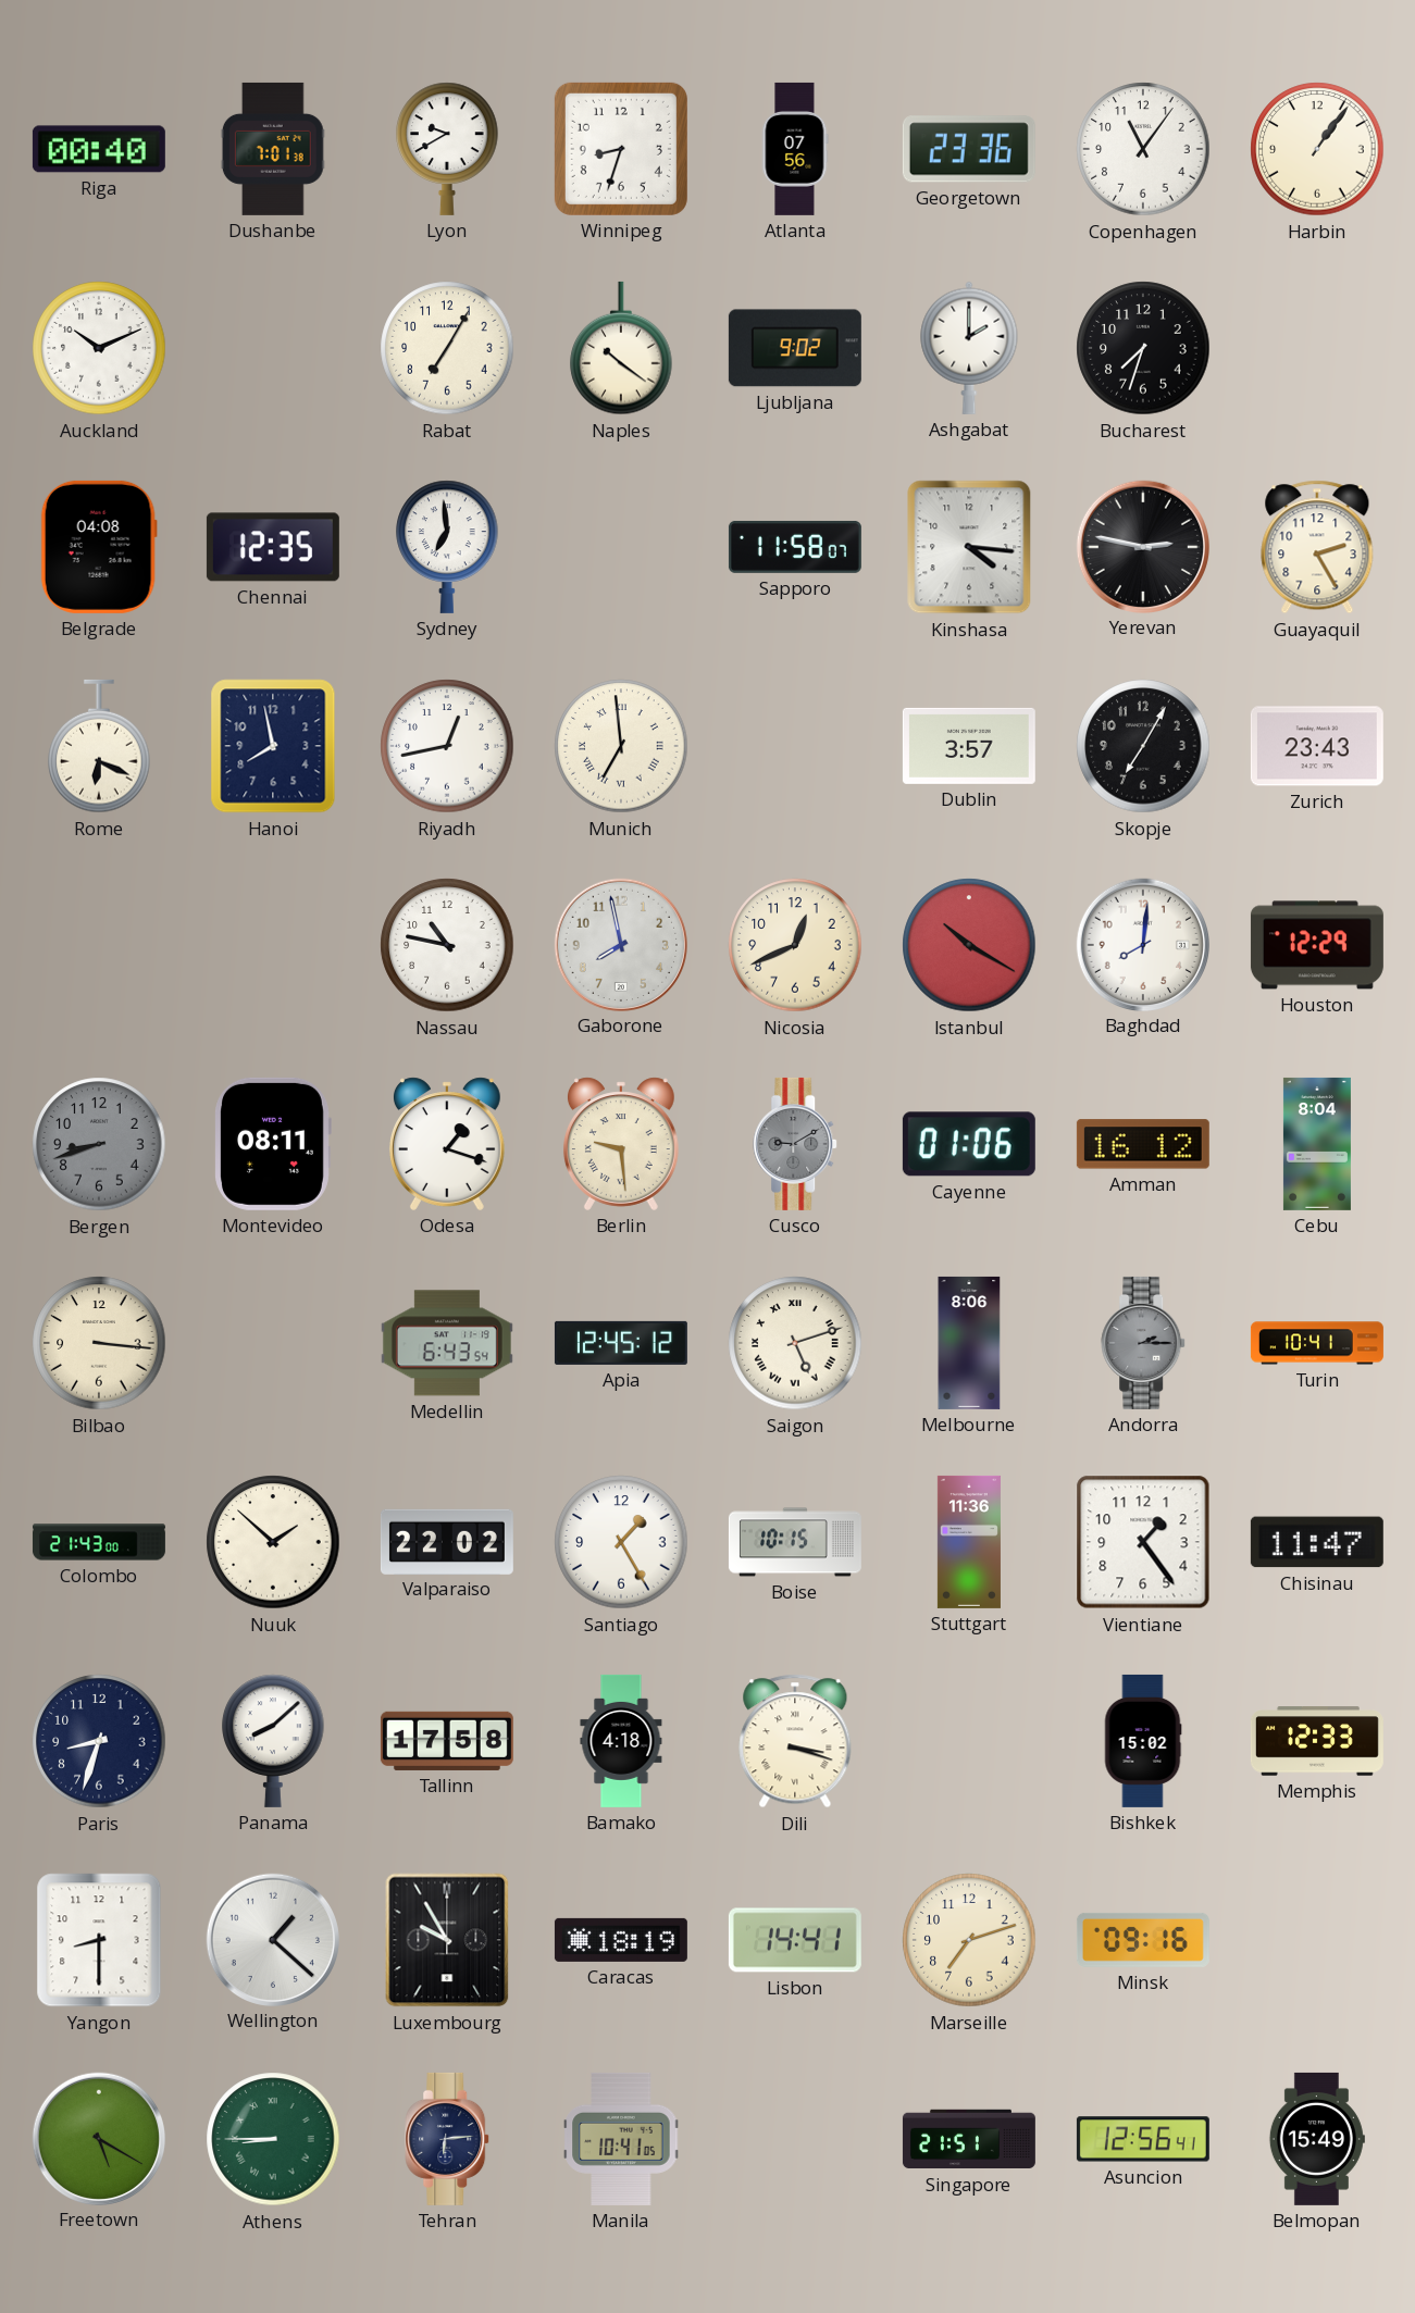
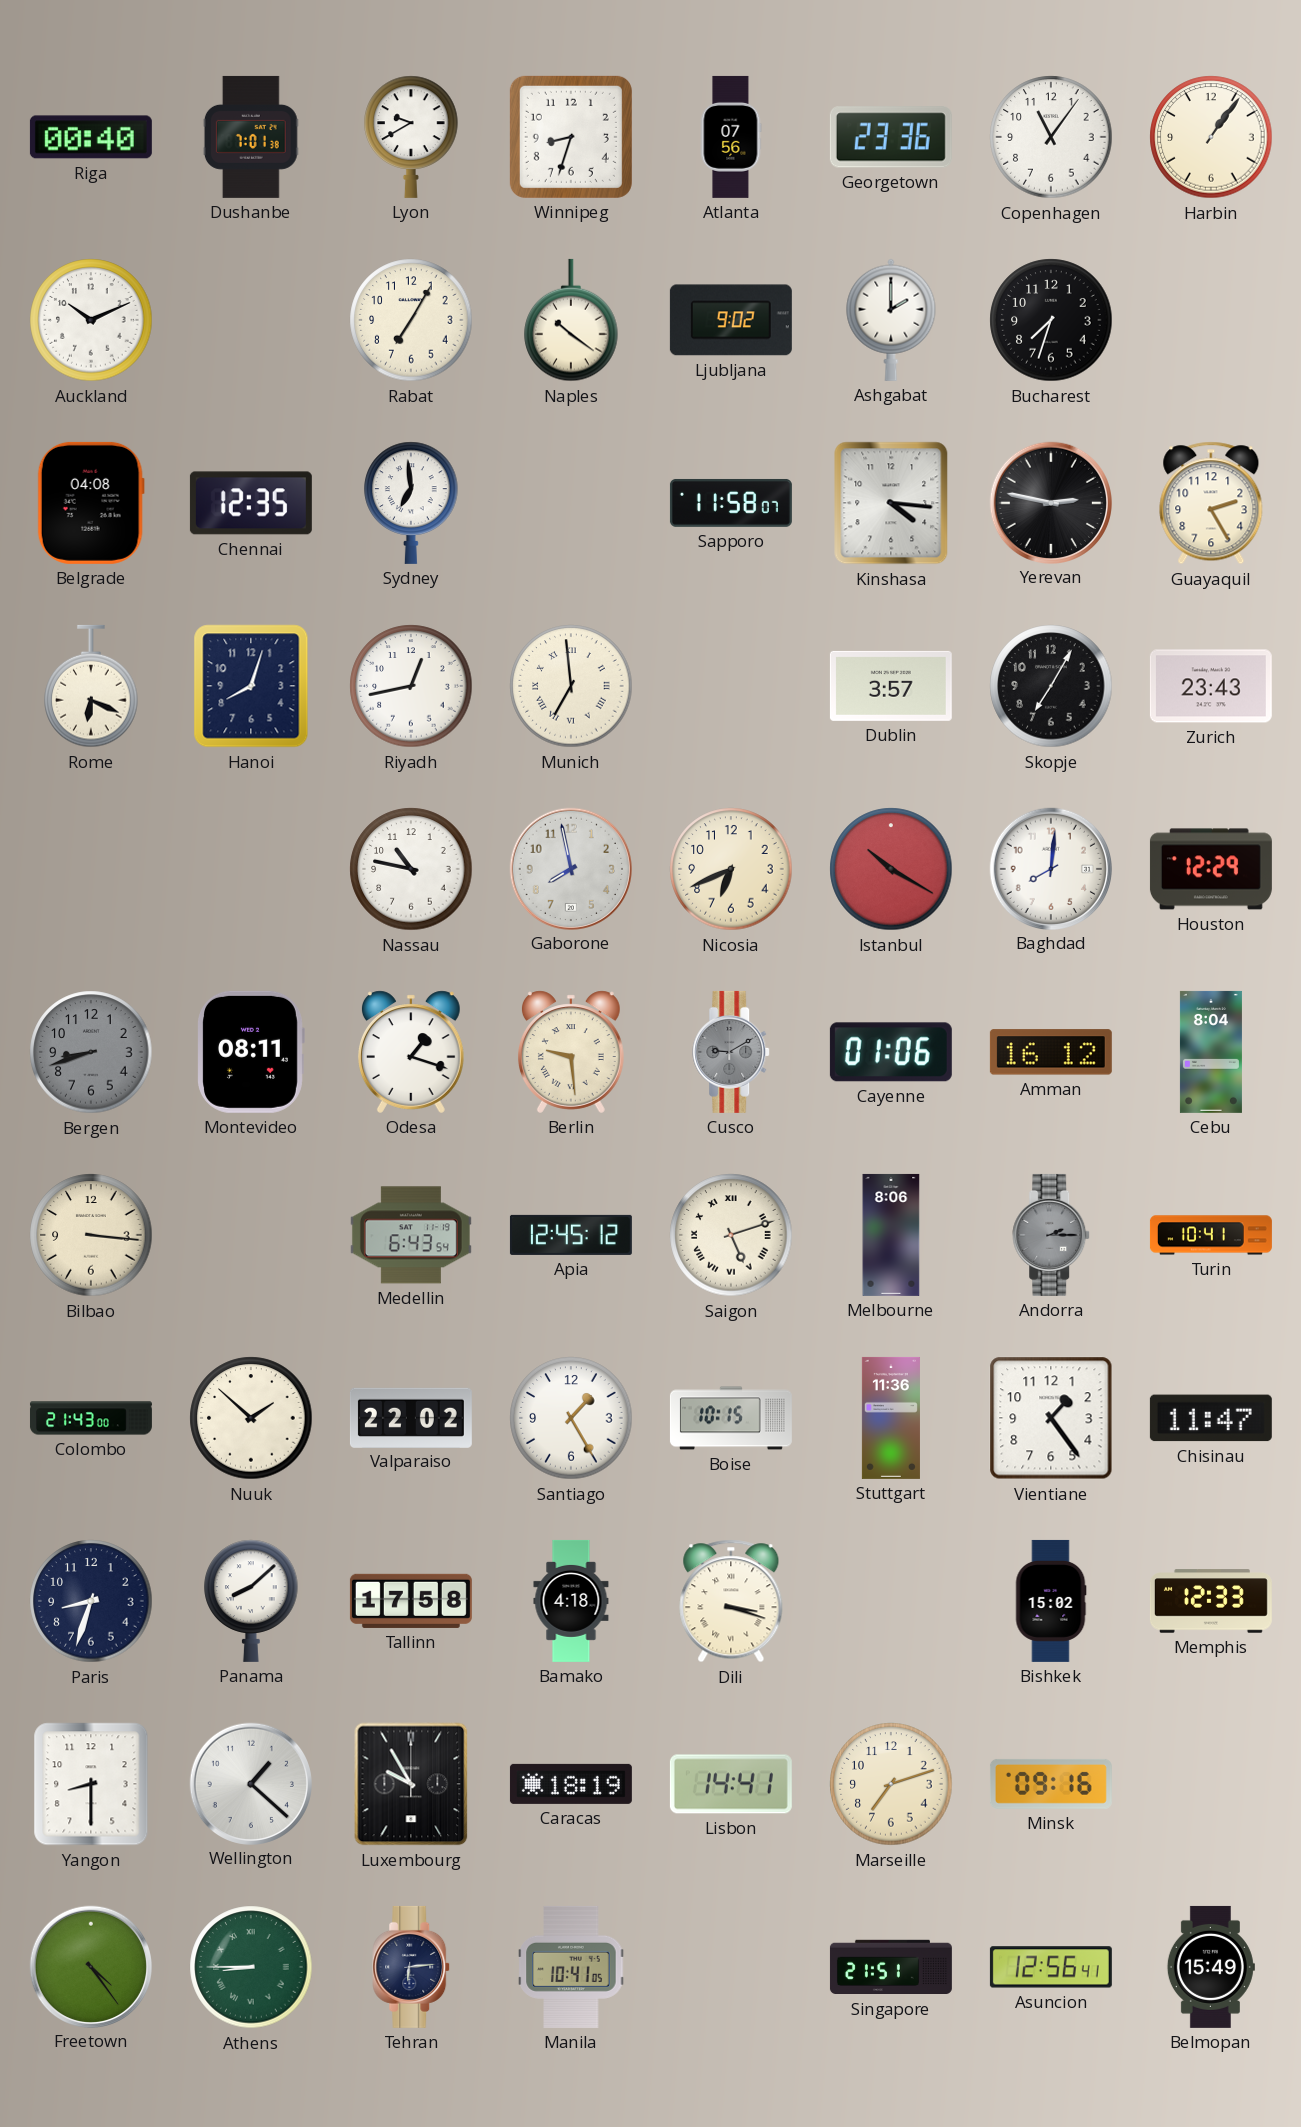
Hanoi: 7:58 -> 8:03
Nicosia: 12:41 -> 6:41
Freetown: 5:20 -> 4:24
